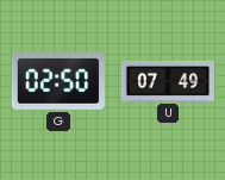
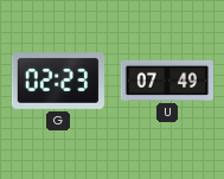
G: 02:50 -> 02:23
